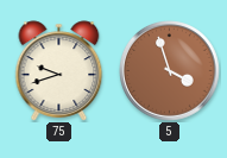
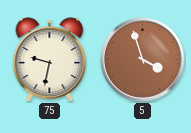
75: 9:42 -> 9:32
